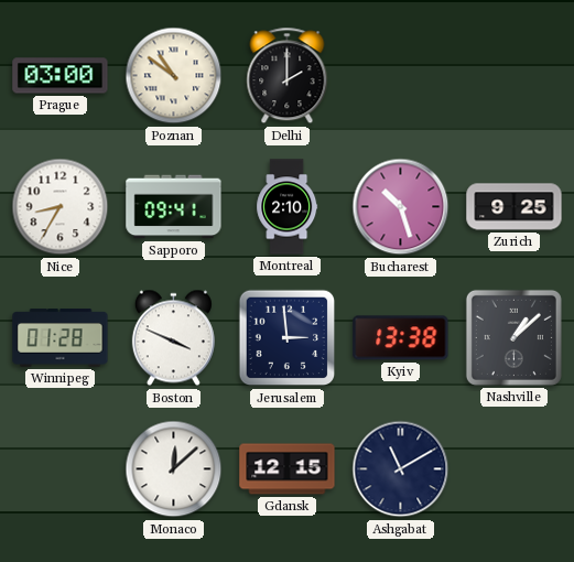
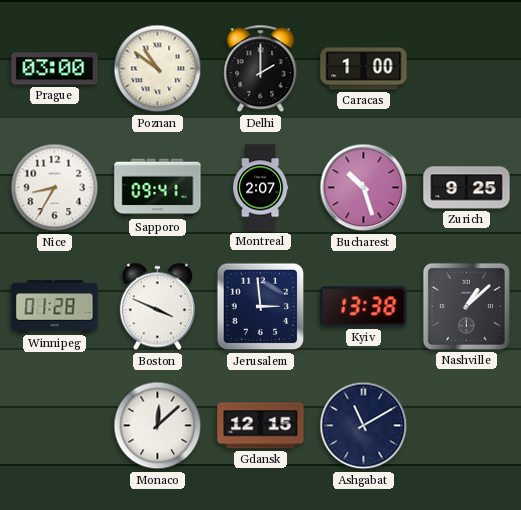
Caracas: none -> 1:00
Montreal: 2:10 -> 2:07
